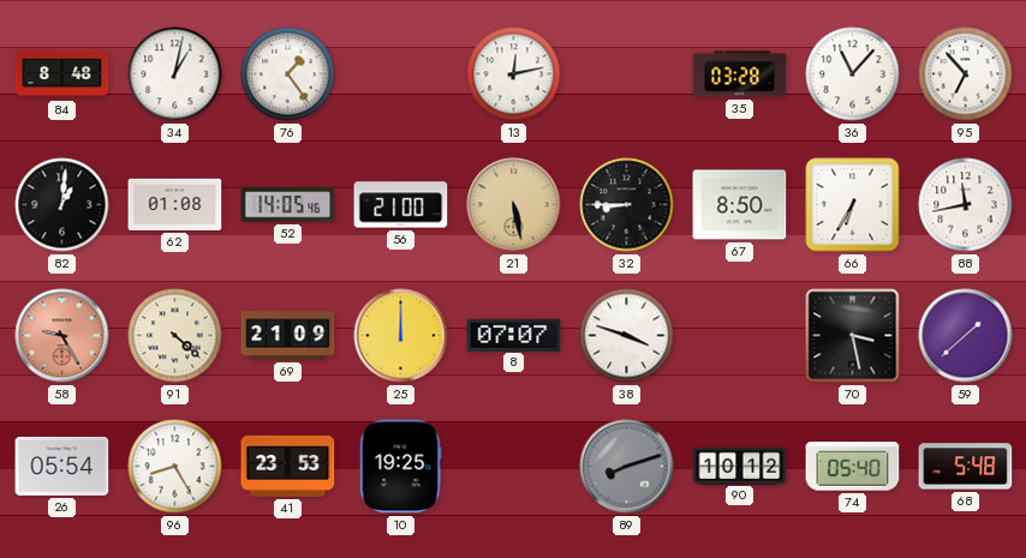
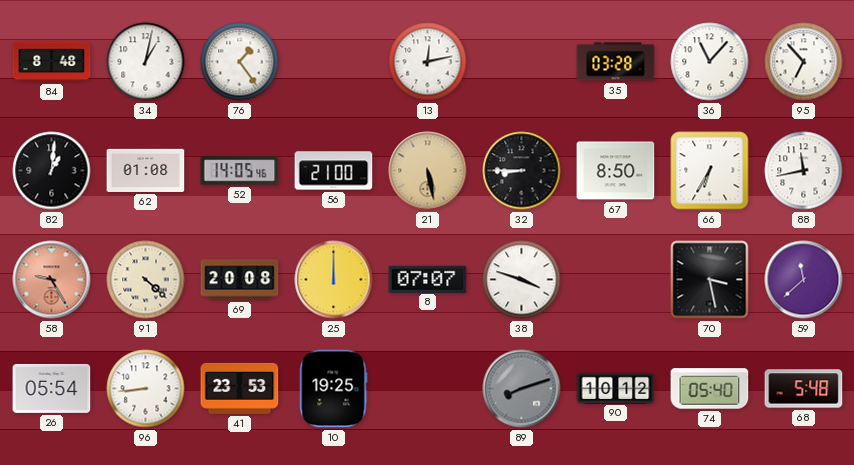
69: 21:09 -> 20:08
59: 1:38 -> 11:38
96: 8:25 -> 8:44
